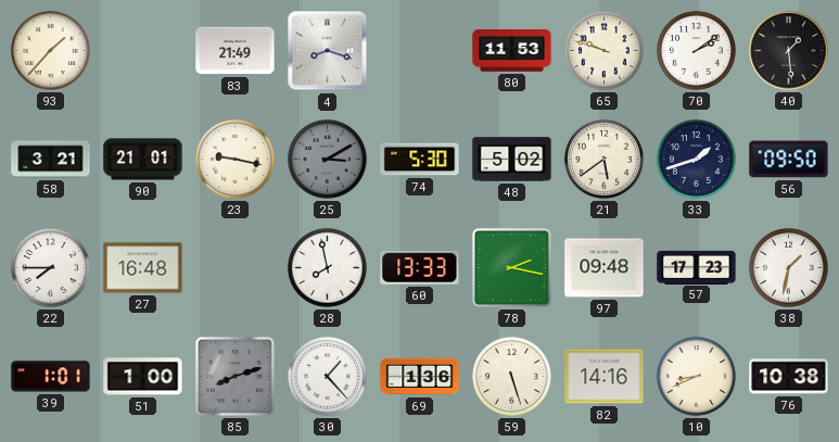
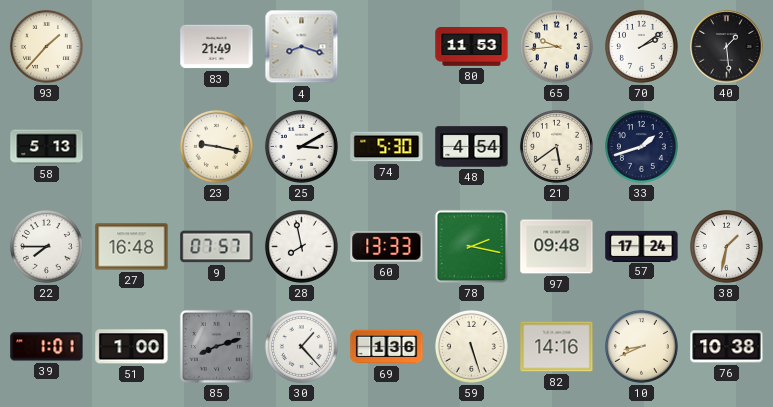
65: 9:48 -> 9:44
58: 3:21 -> 5:13
90: 21:01 -> none
25 dial: grey -> white
48: 5:02 -> 4:54
56: 09:50 -> none
9: none -> 07:57
57: 17:23 -> 17:24
